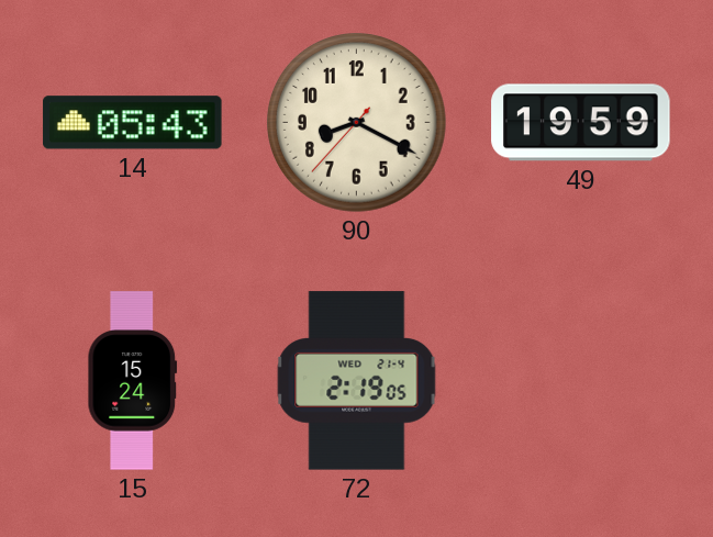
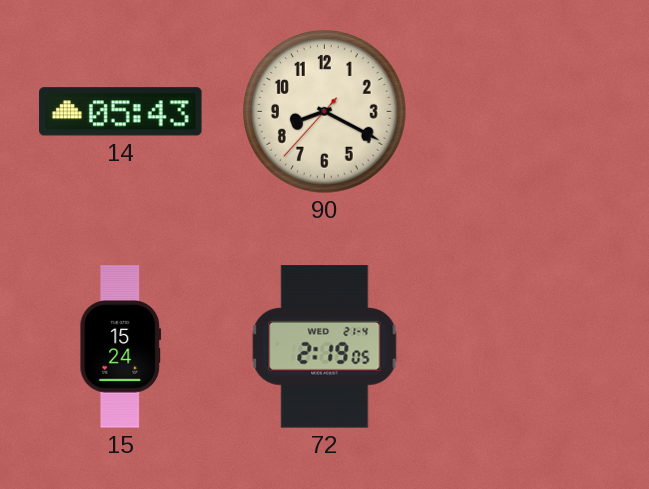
49: 19:59 -> none
